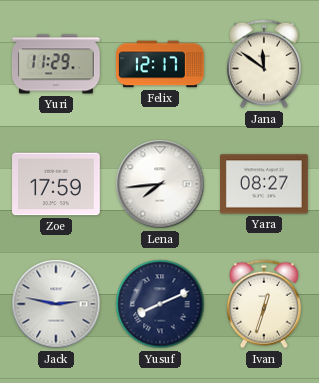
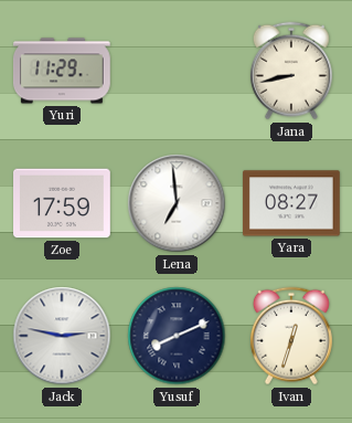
Felix: 12:17 -> none
Jana: 11:51 -> 8:43
Lena: 7:44 -> 6:59
